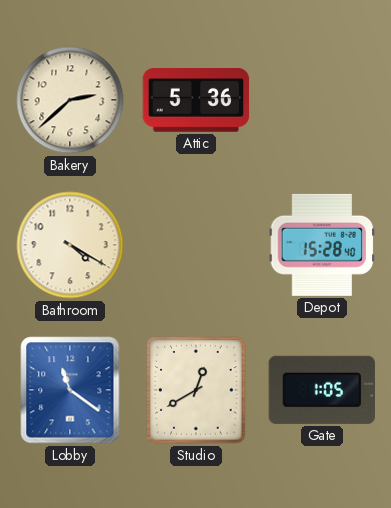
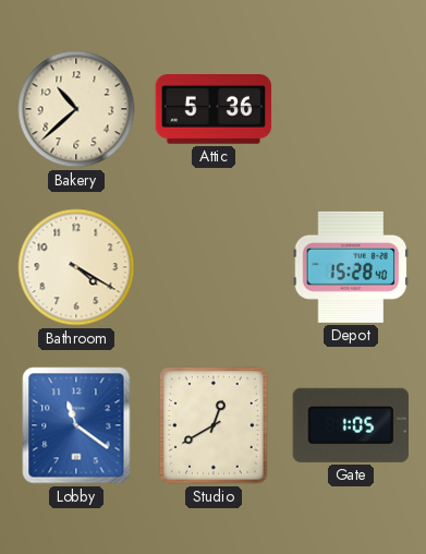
Bakery: 2:38 -> 10:38
